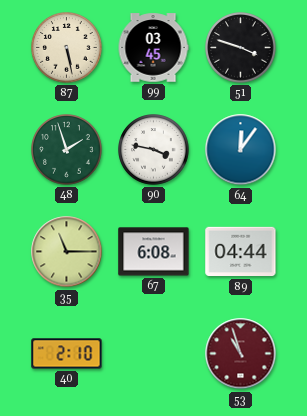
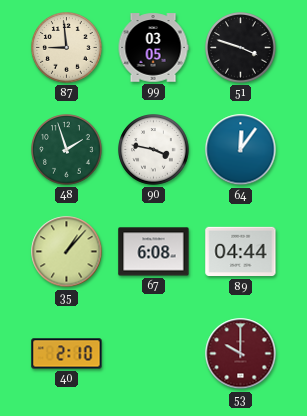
87: 5:28 -> 8:59
99: 03:45 -> 03:05
35: 11:15 -> 1:07
53: 10:57 -> 10:00
